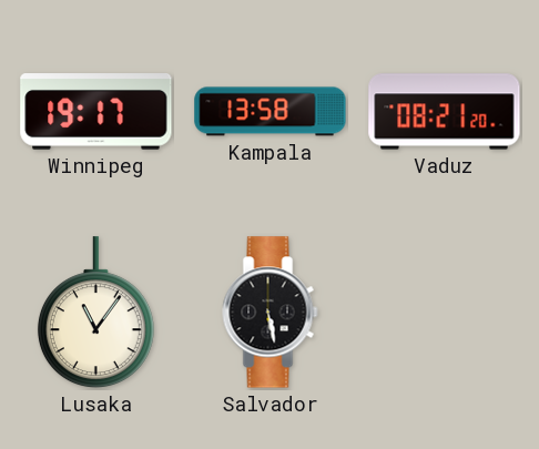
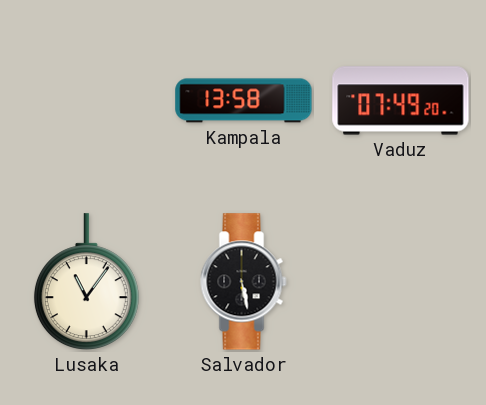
Winnipeg: 19:17 -> none
Vaduz: 08:21 -> 07:49
